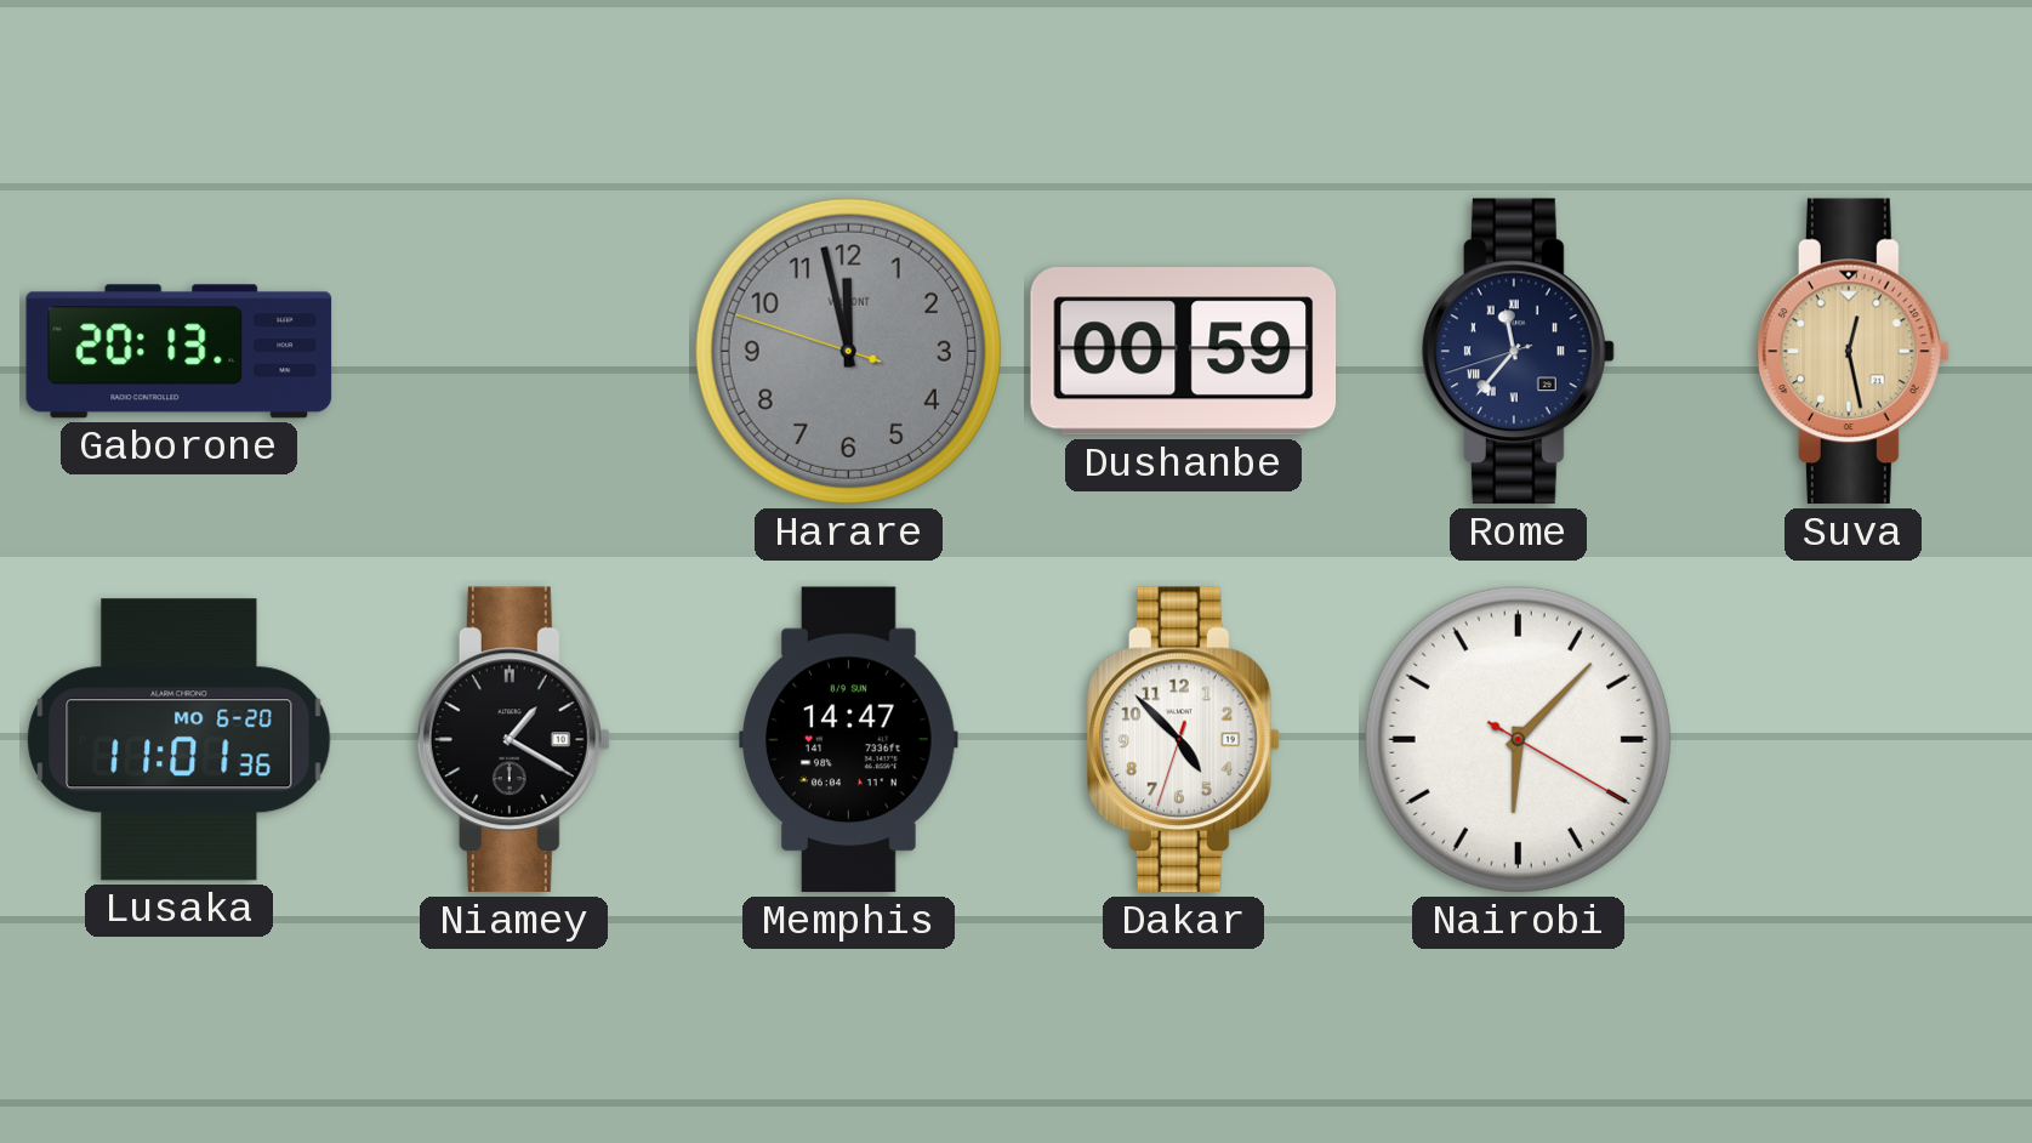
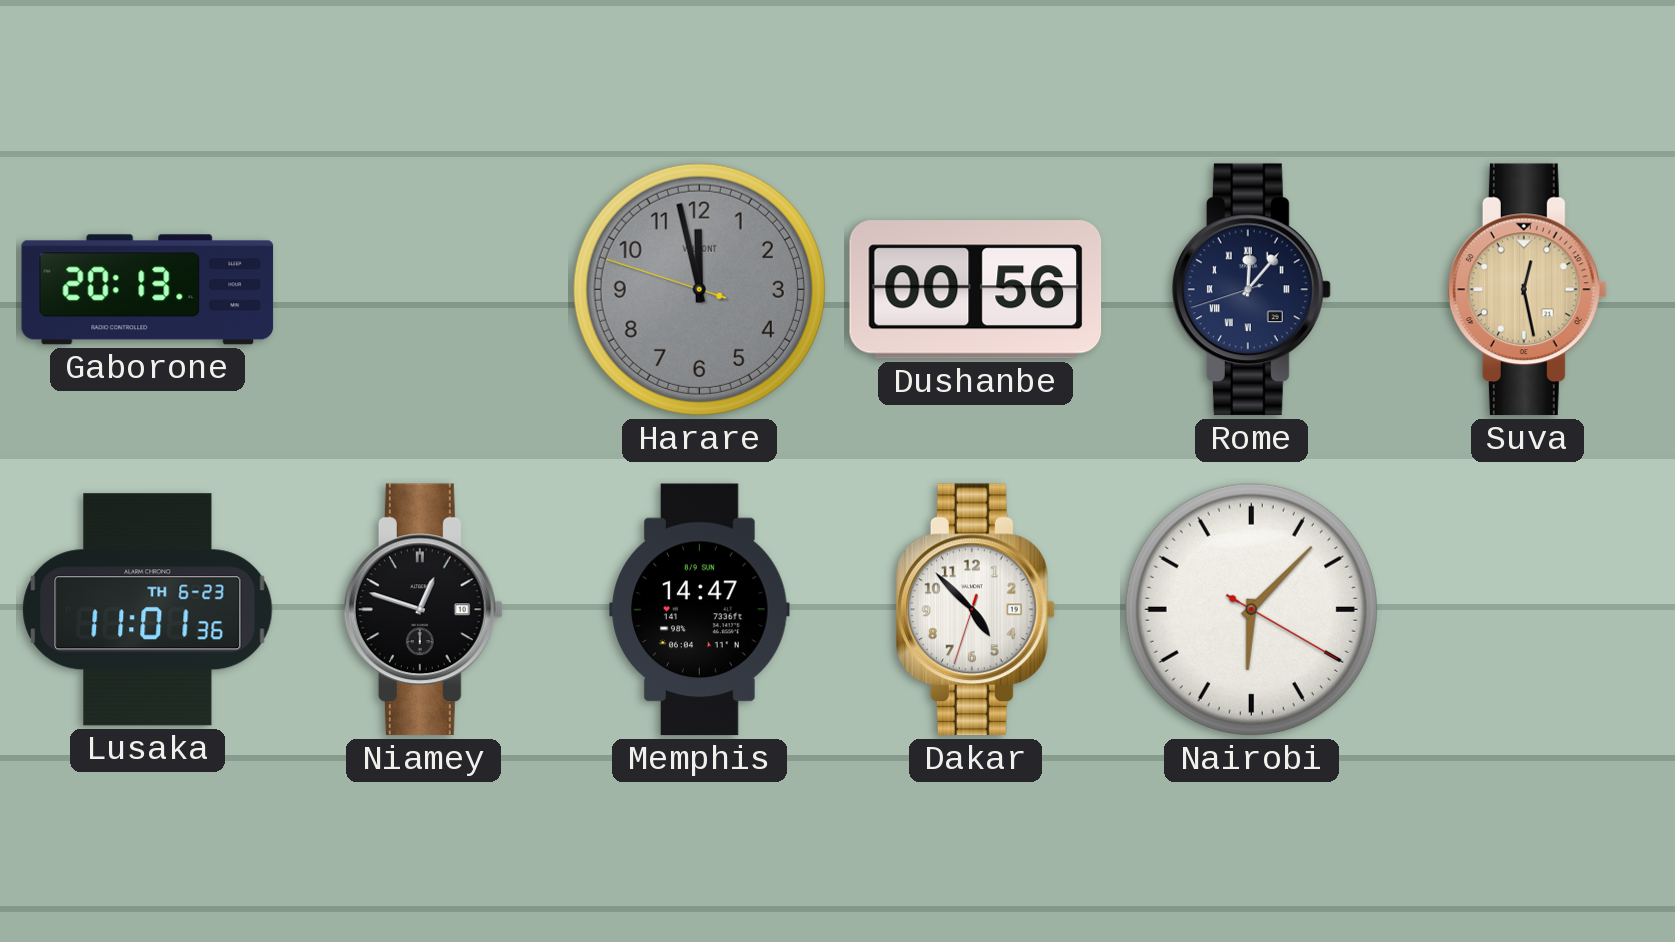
Dushanbe: 00:59 -> 00:56
Rome: 11:36 -> 12:06
Lusaka date: MO 6-20 -> TH 6-23
Niamey: 1:20 -> 12:48
